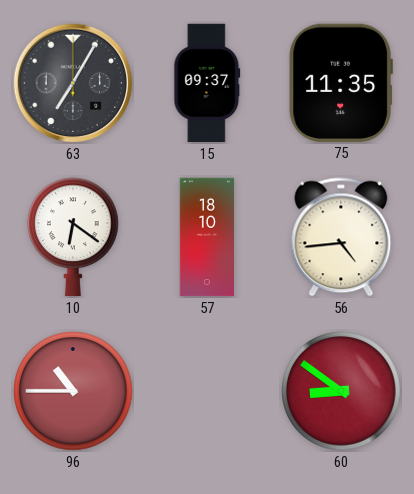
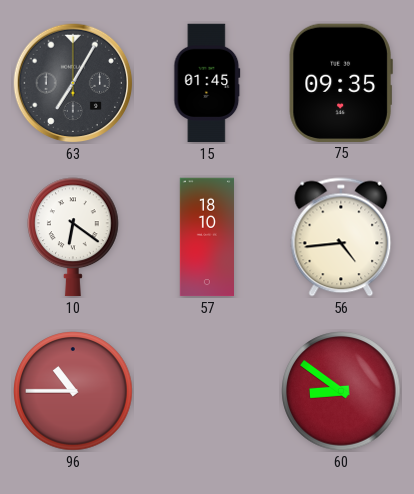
15: 09:37 -> 01:45
75: 11:35 -> 09:35
